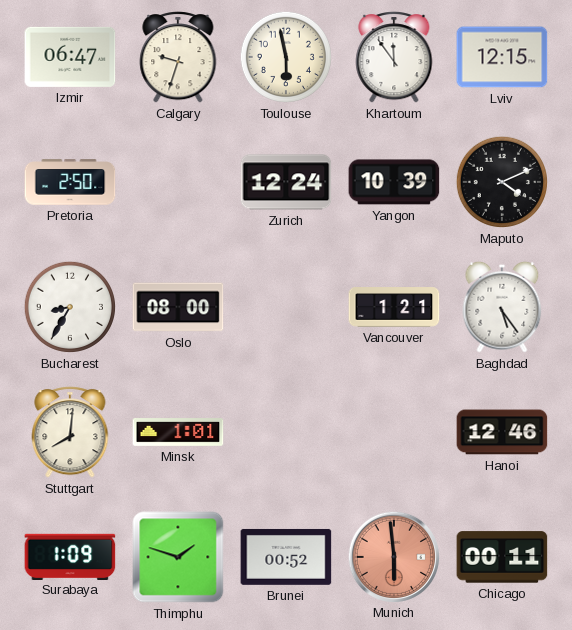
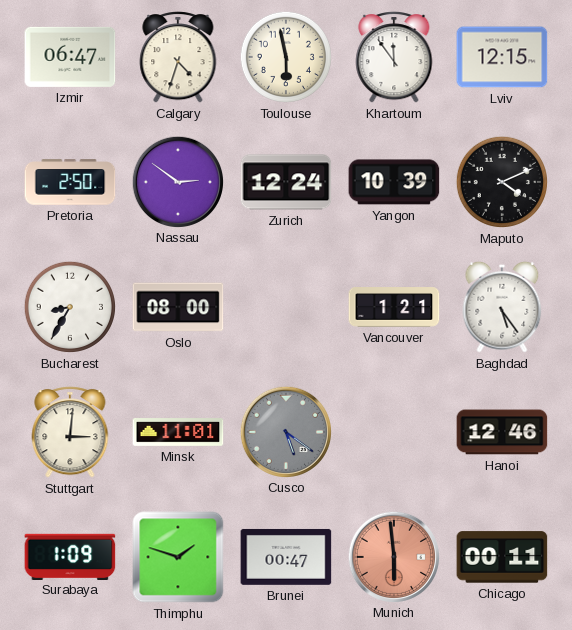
Calgary: 9:33 -> 4:33
Nassau: none -> 2:51
Stuttgart: 8:01 -> 3:01
Minsk: 1:01 -> 11:01
Cusco: none -> 5:21
Brunei: 00:52 -> 00:47
